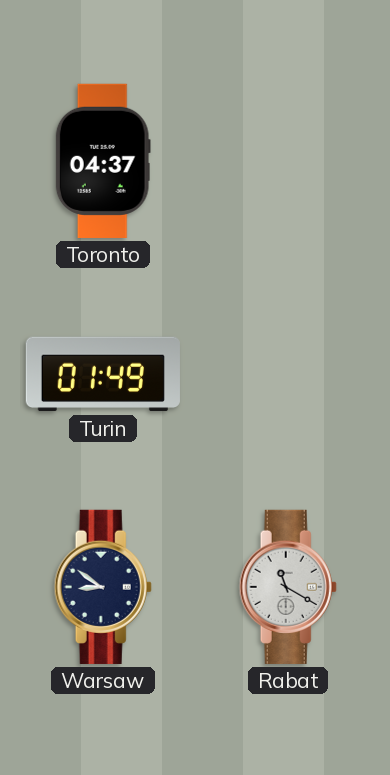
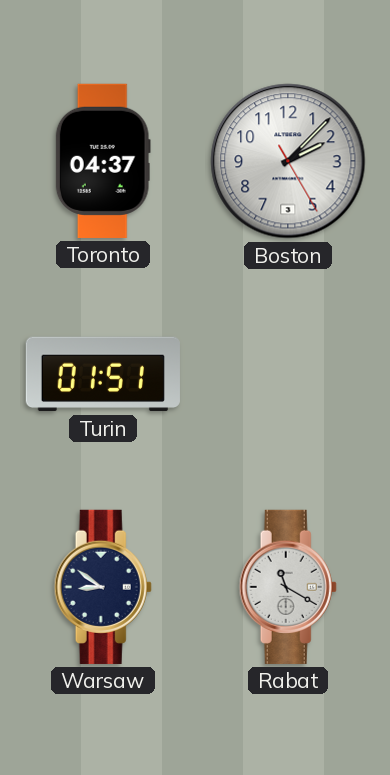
Boston: none -> 2:07
Turin: 01:49 -> 01:51
